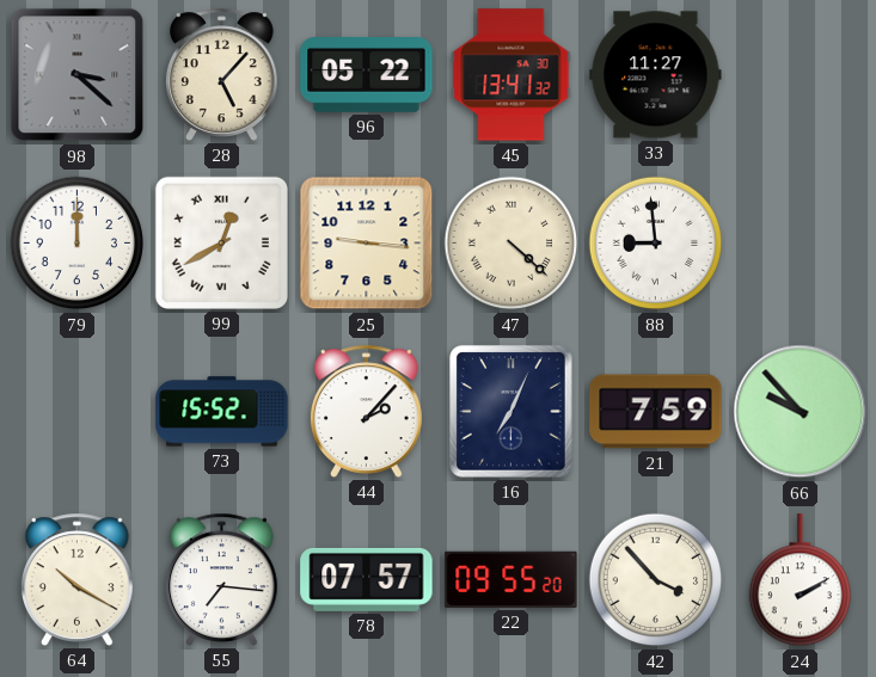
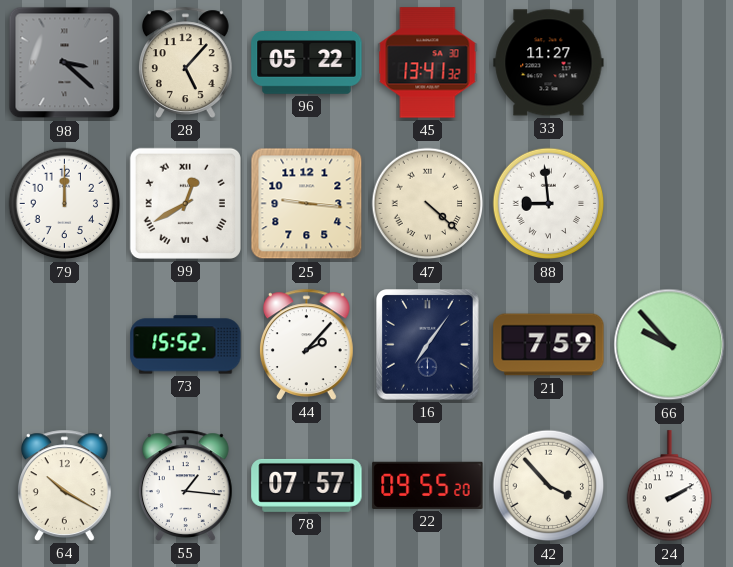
16: 7:04 -> 7:06
55: 7:16 -> 1:16
